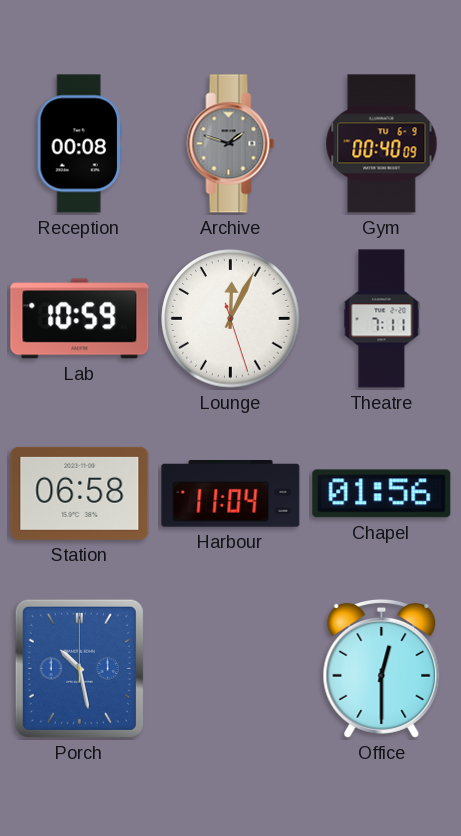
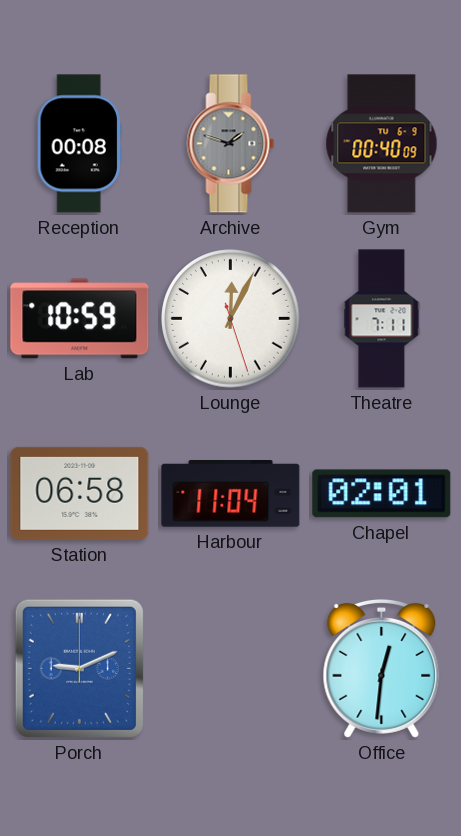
Chapel: 01:56 -> 02:01
Porch: 10:28 -> 9:11
Office: 12:30 -> 12:31
